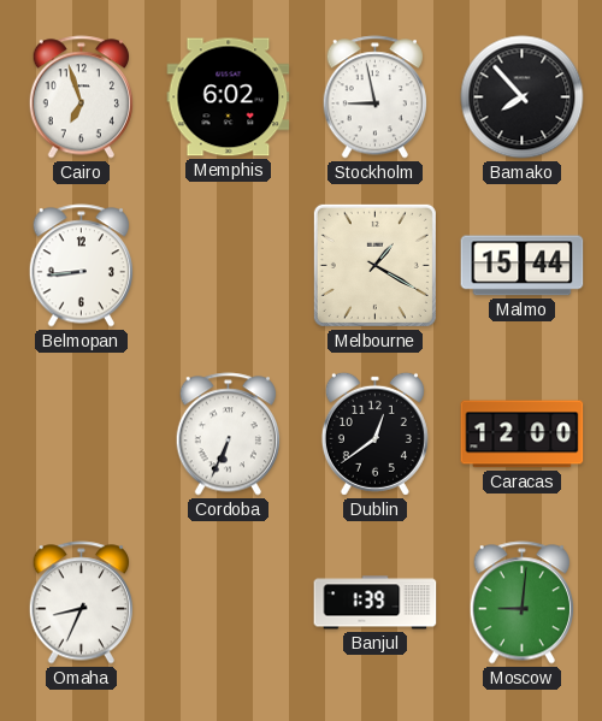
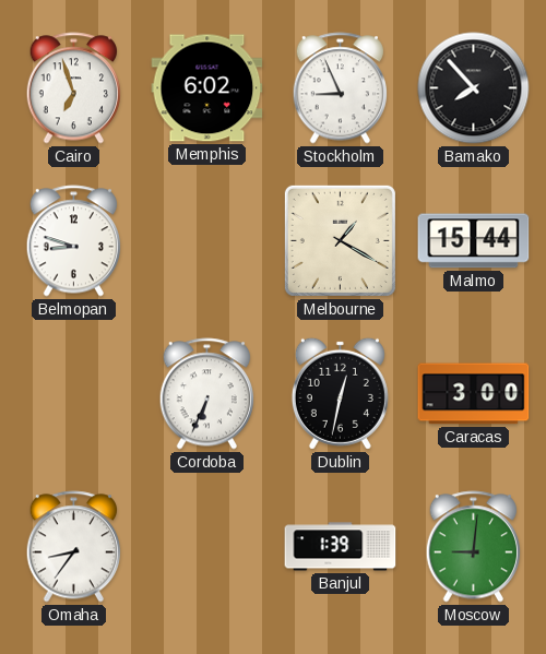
Stockholm: 8:58 -> 8:56
Belmopan: 8:44 -> 8:48
Dublin: 12:39 -> 12:32
Caracas: 12:00 -> 3:00
Omaha: 8:34 -> 8:36
